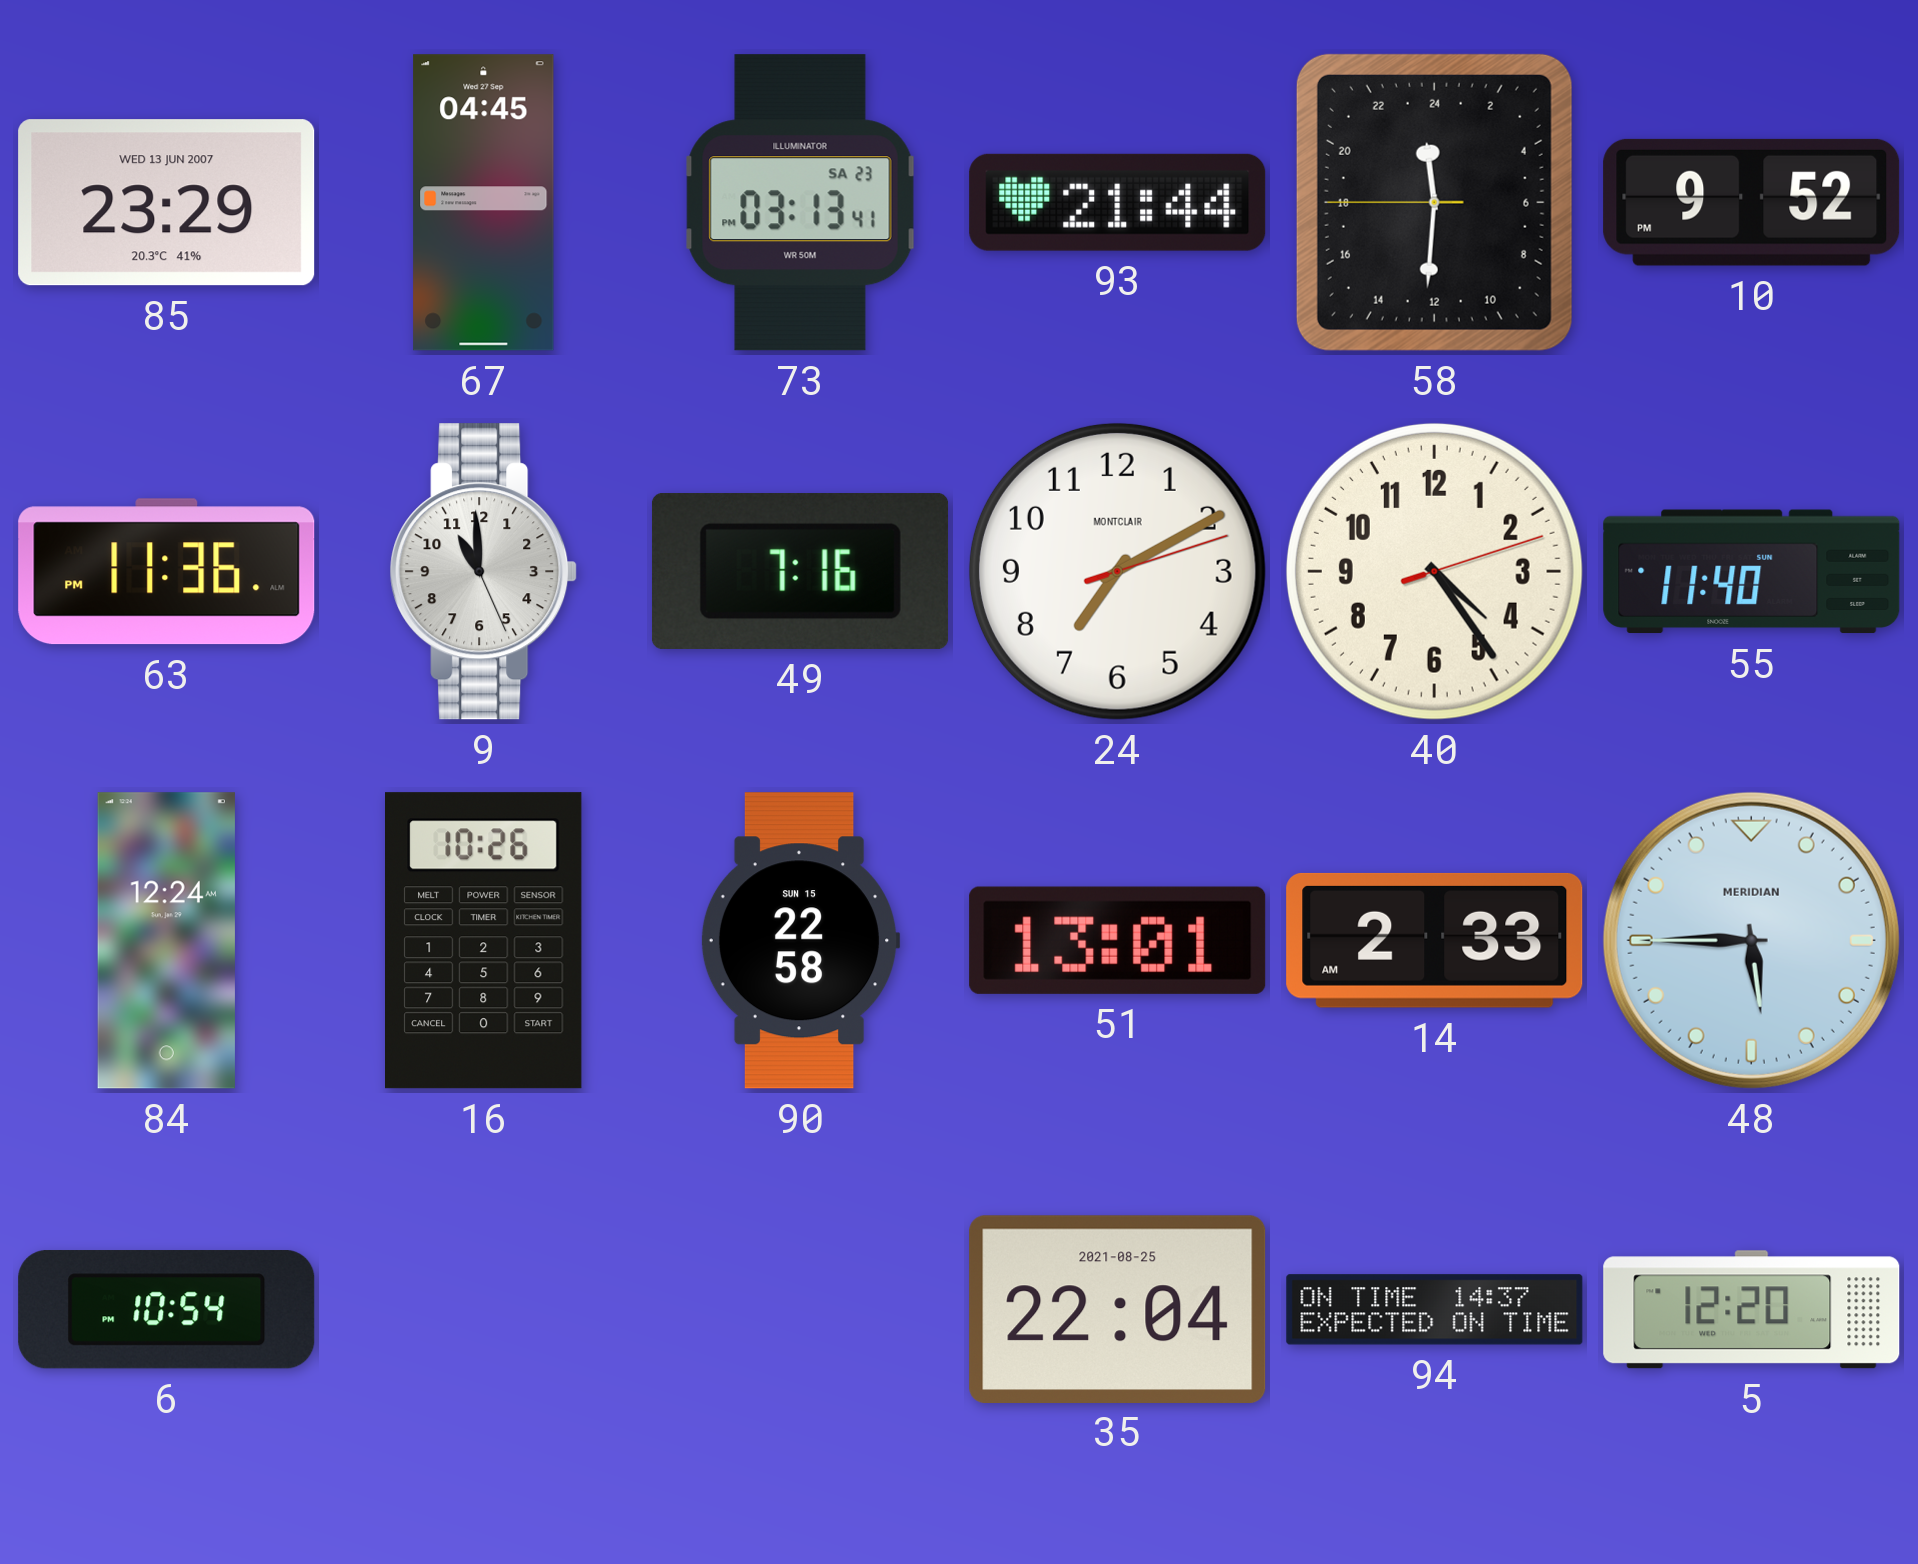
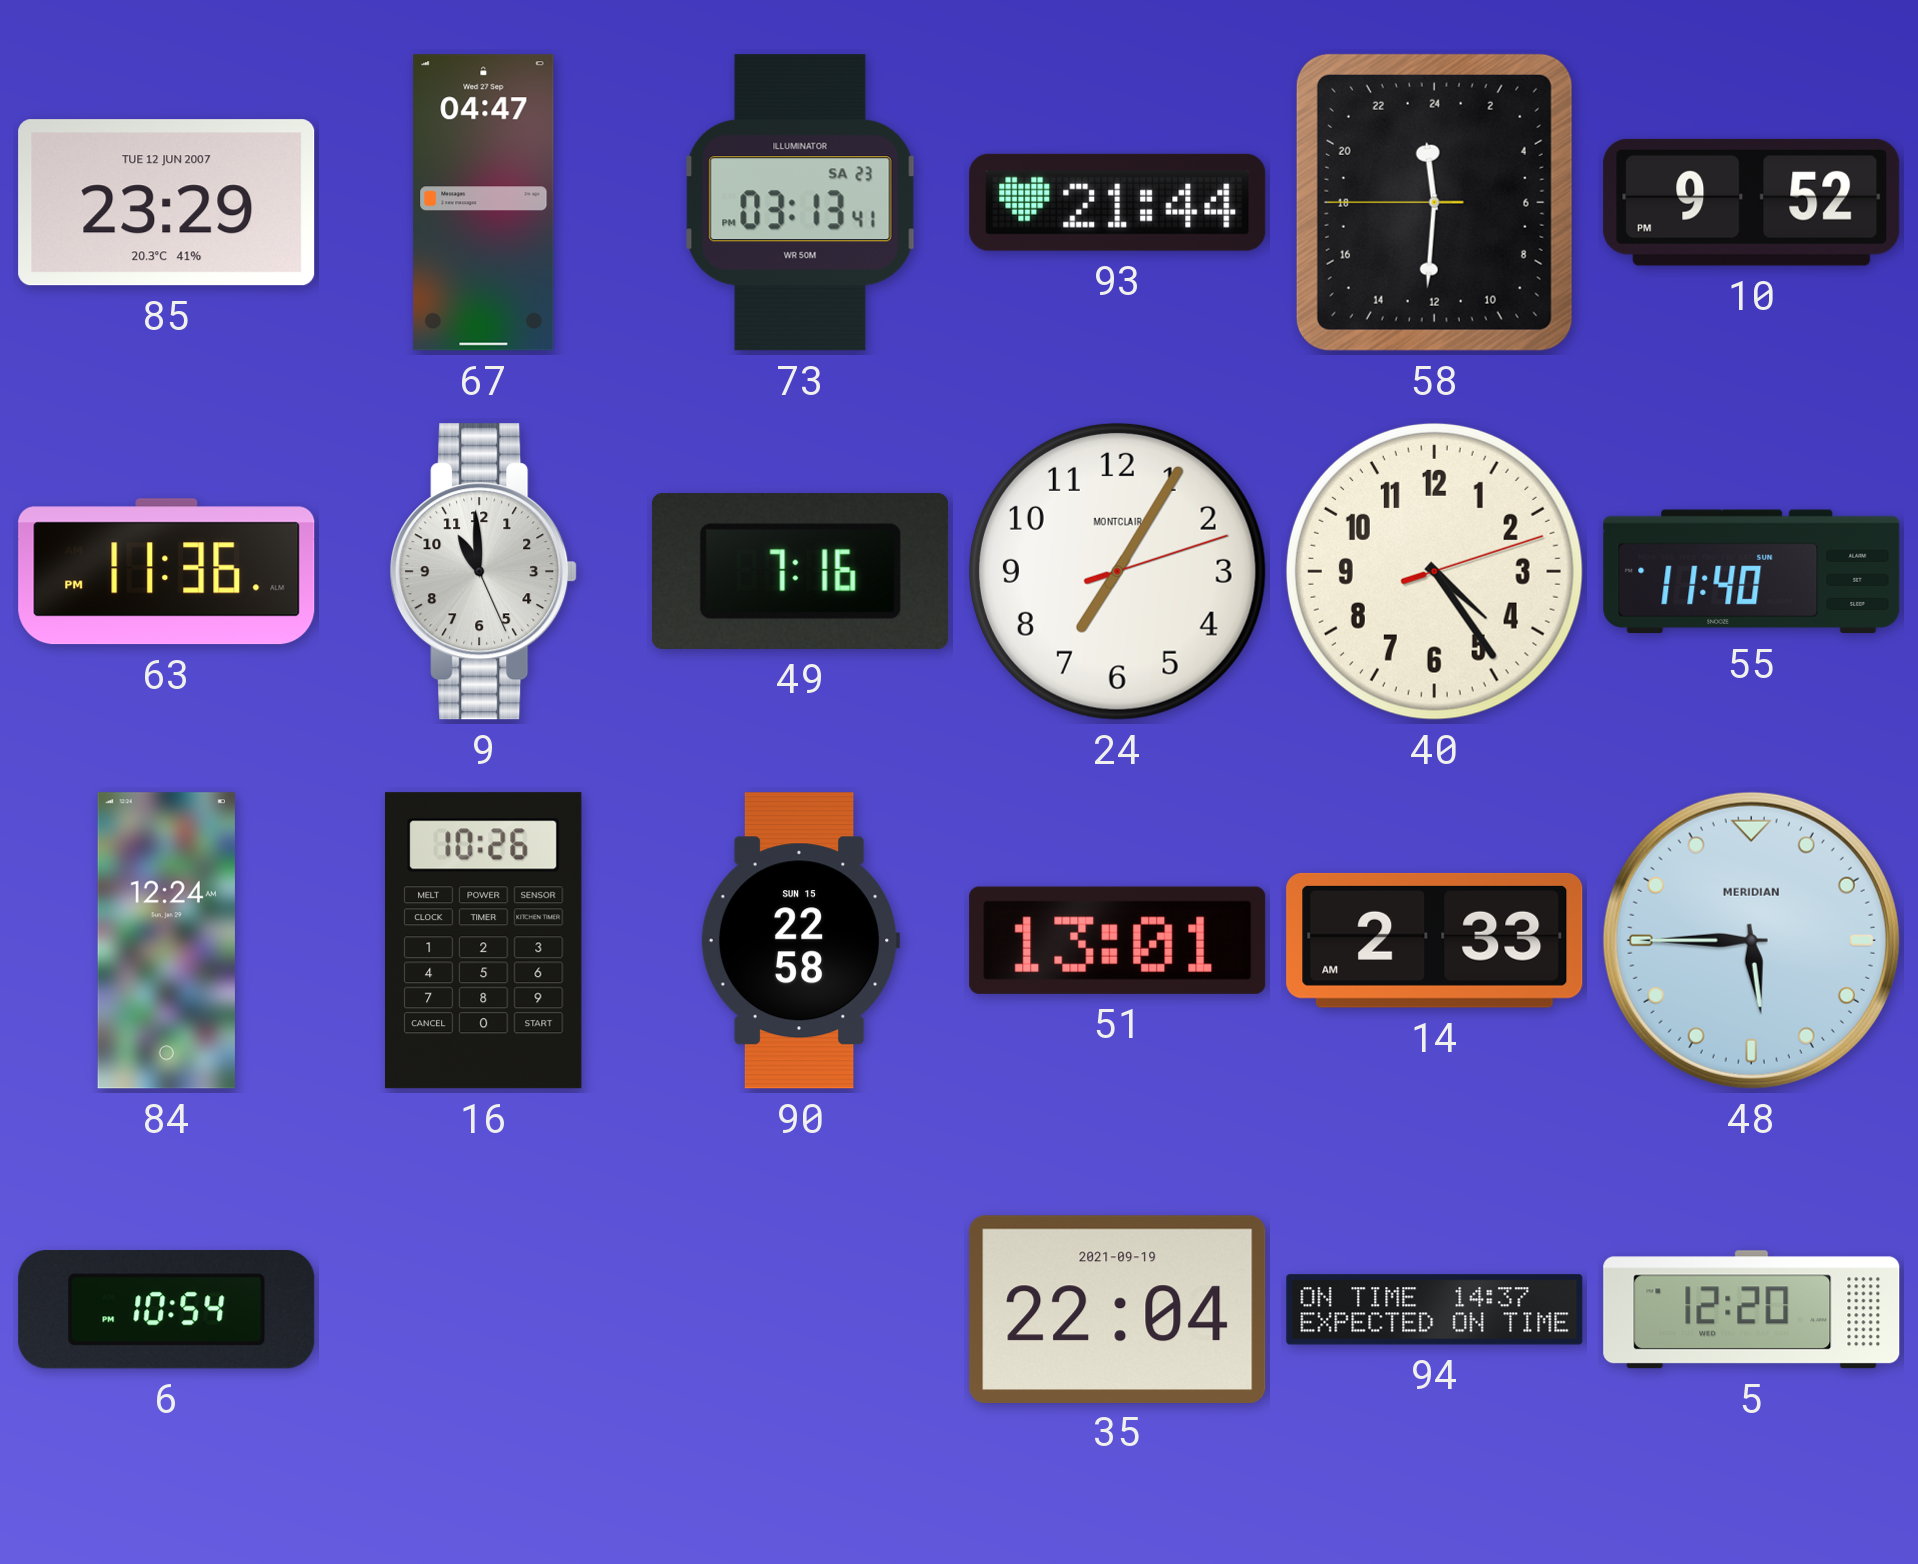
85 date: WED 13 JUN 2007 -> TUE 12 JUN 2007
67: 04:45 -> 04:47
24: 7:10 -> 7:05
35 date: 2021-08-25 -> 2021-09-19
